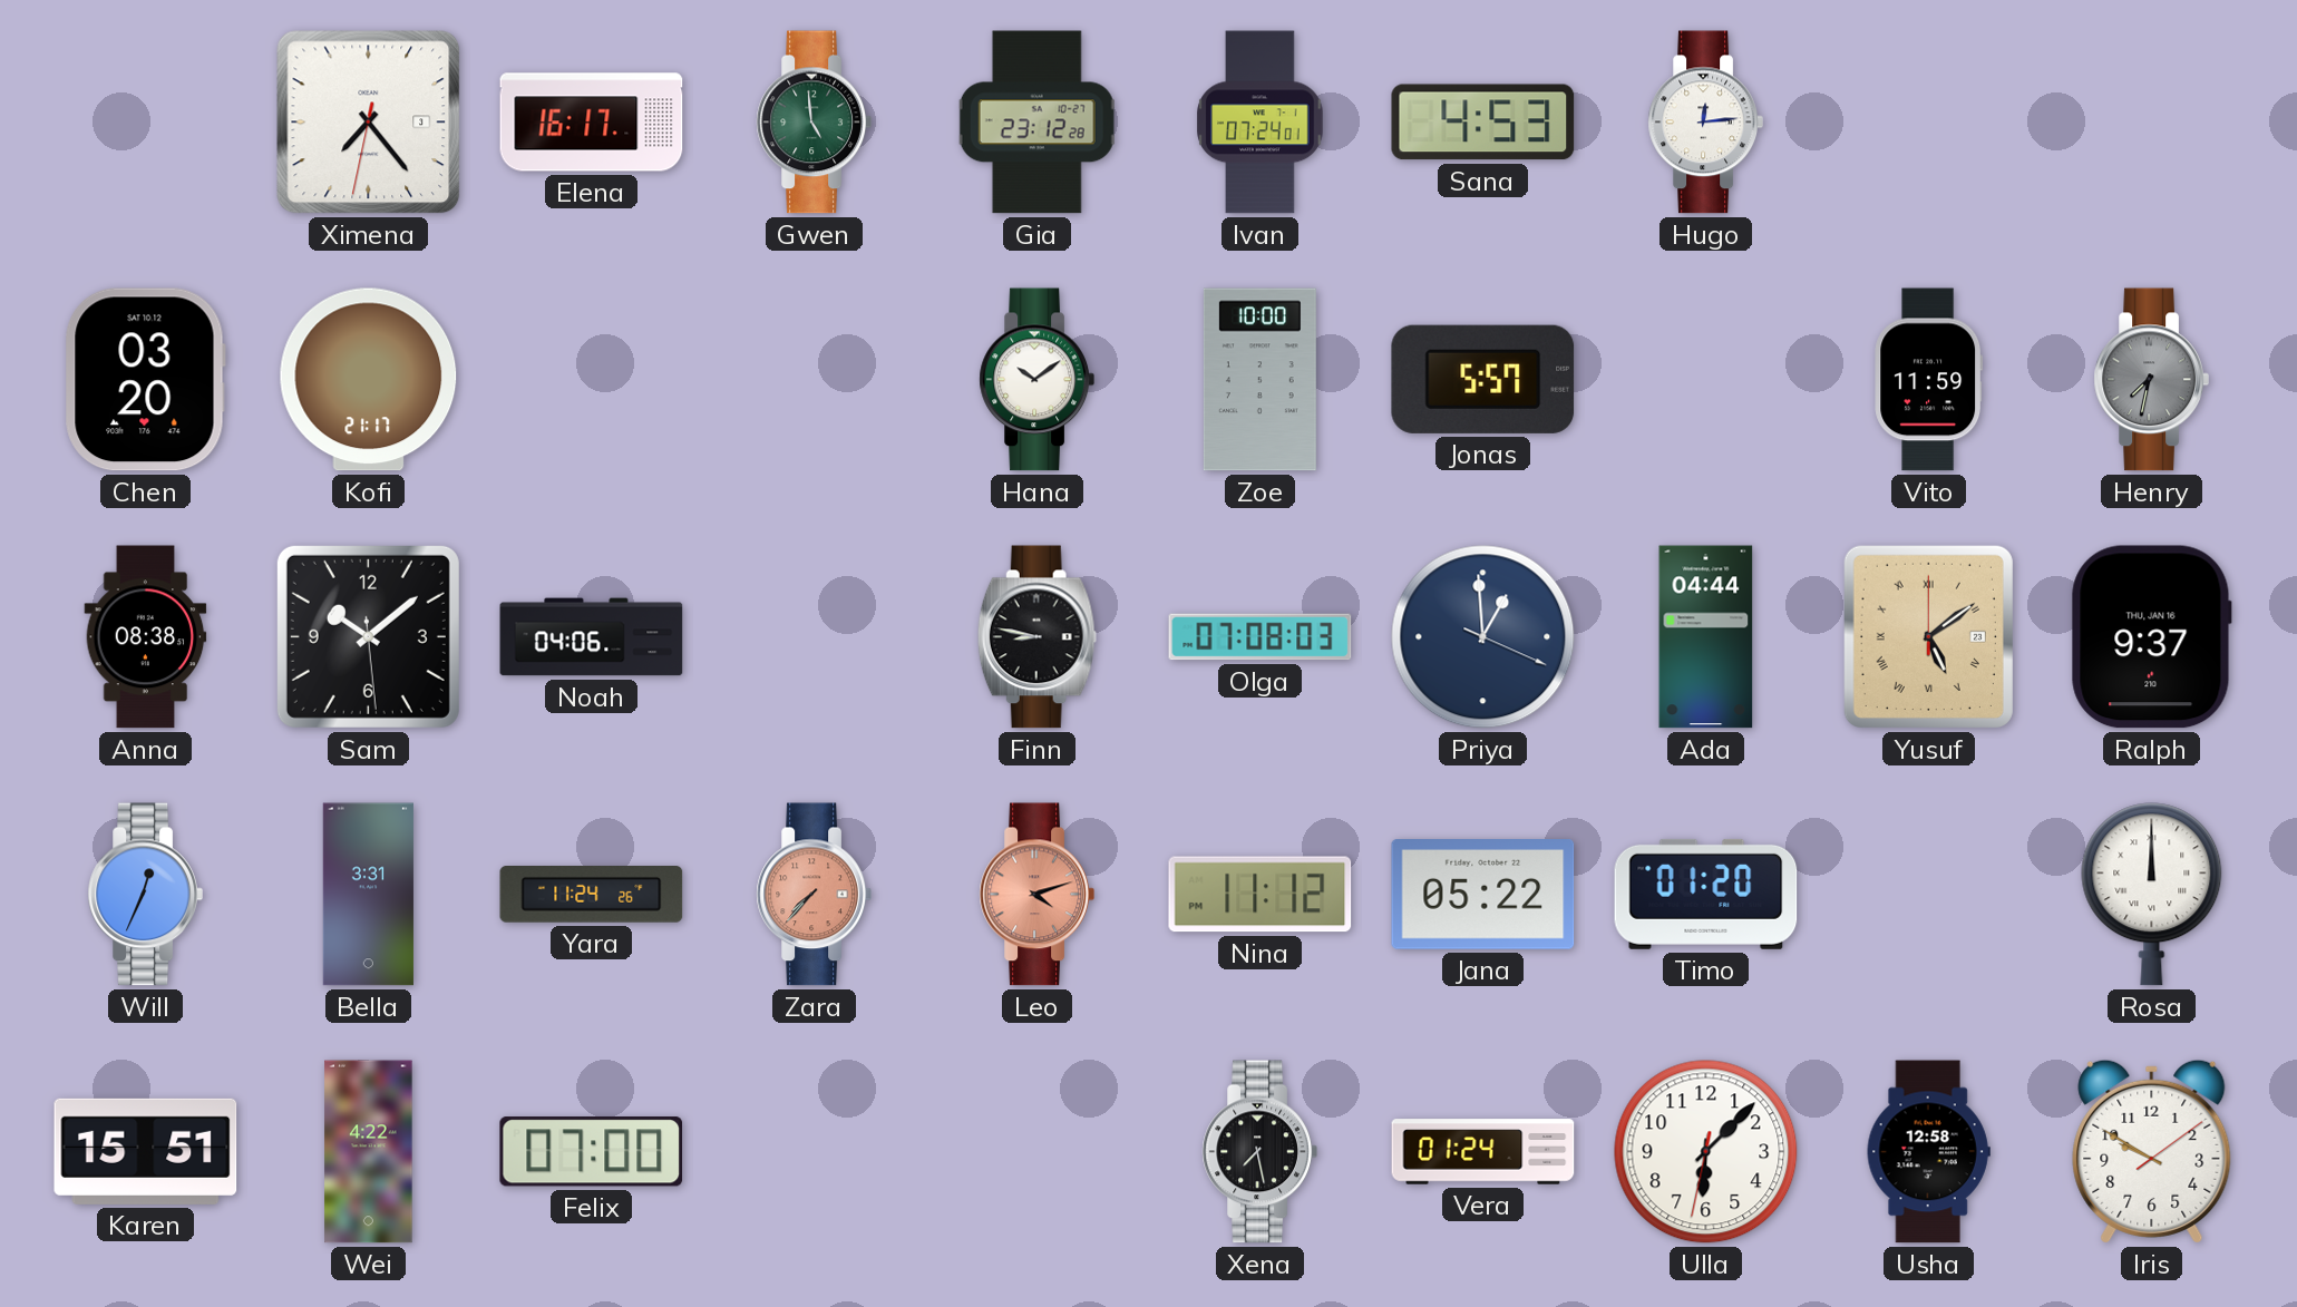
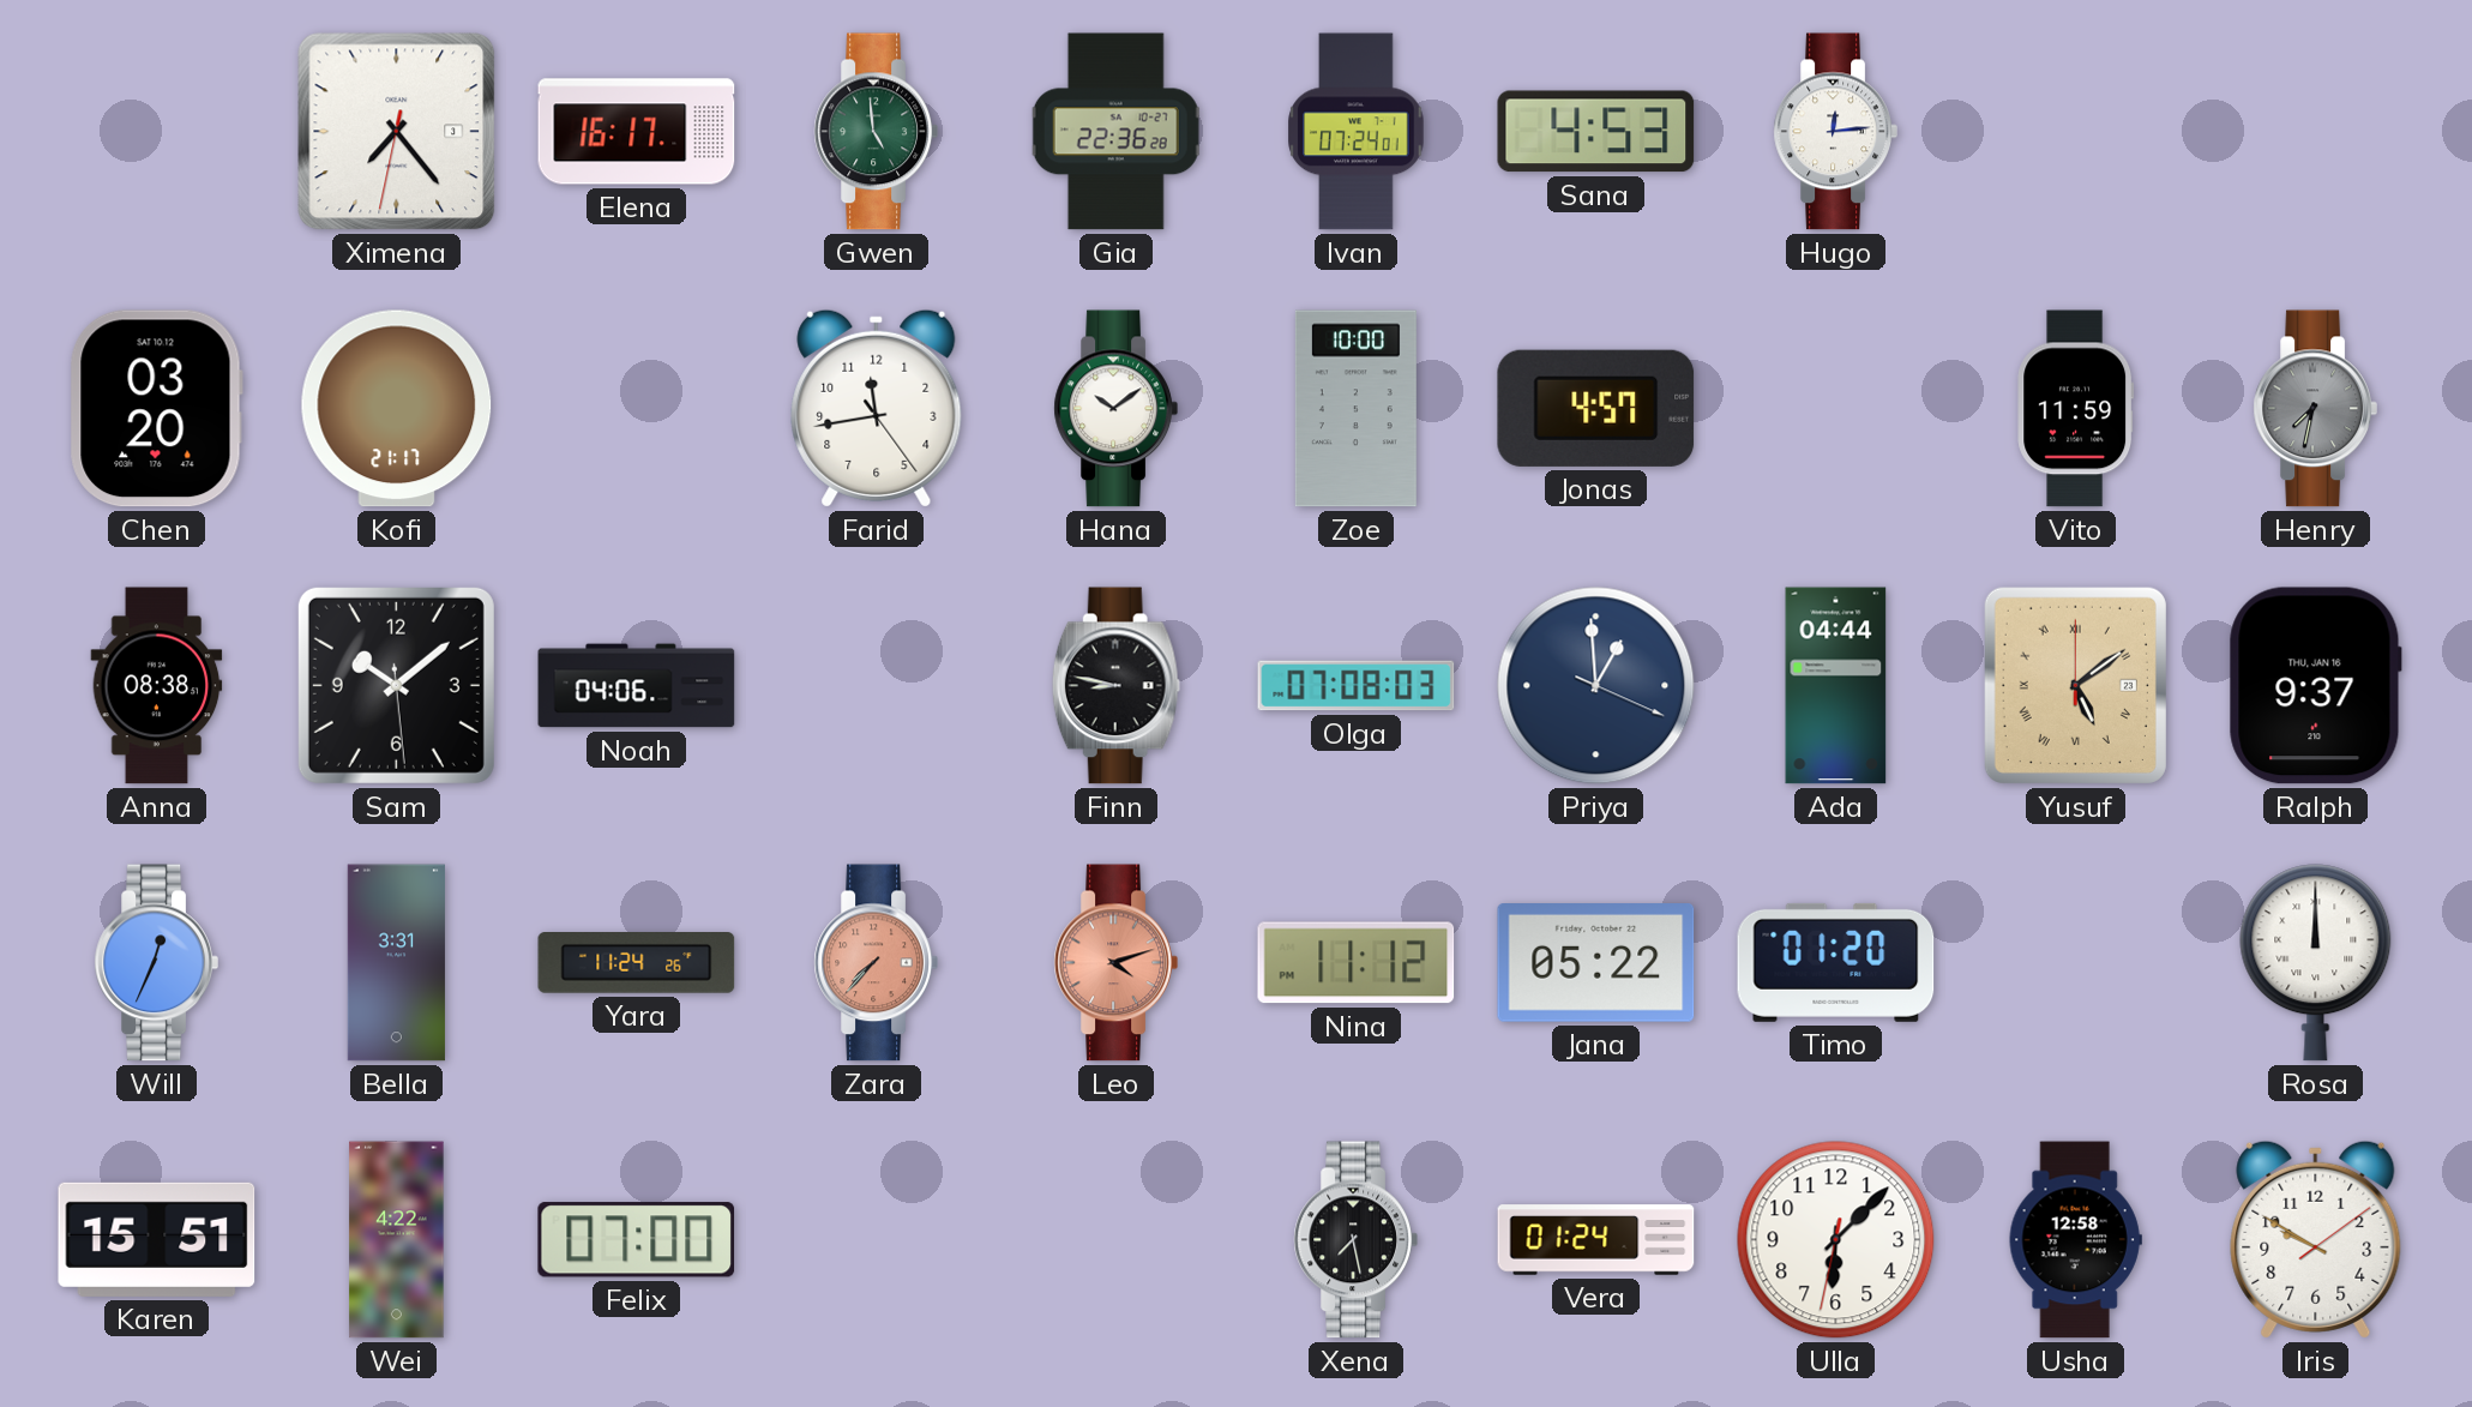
Gia: 23:12 -> 22:36
Farid: none -> 11:43
Jonas: 5:57 -> 4:57
